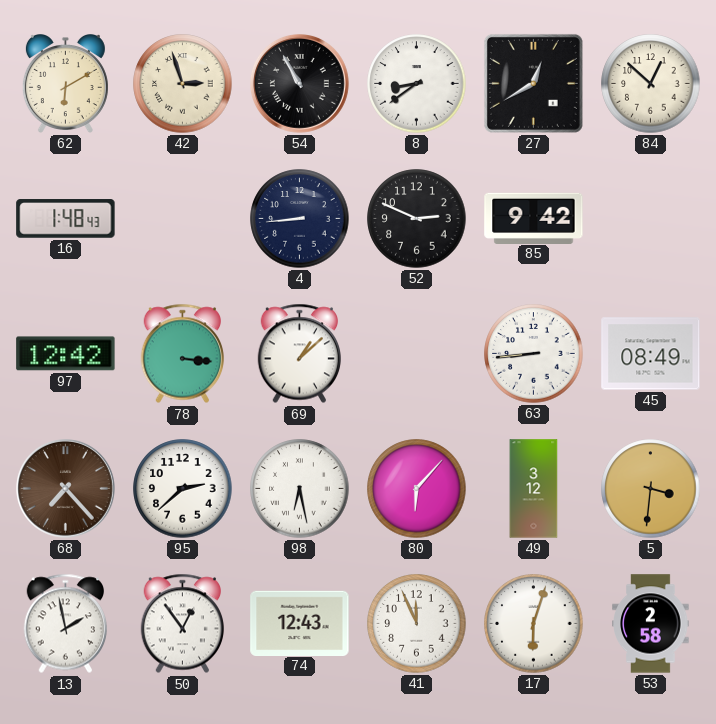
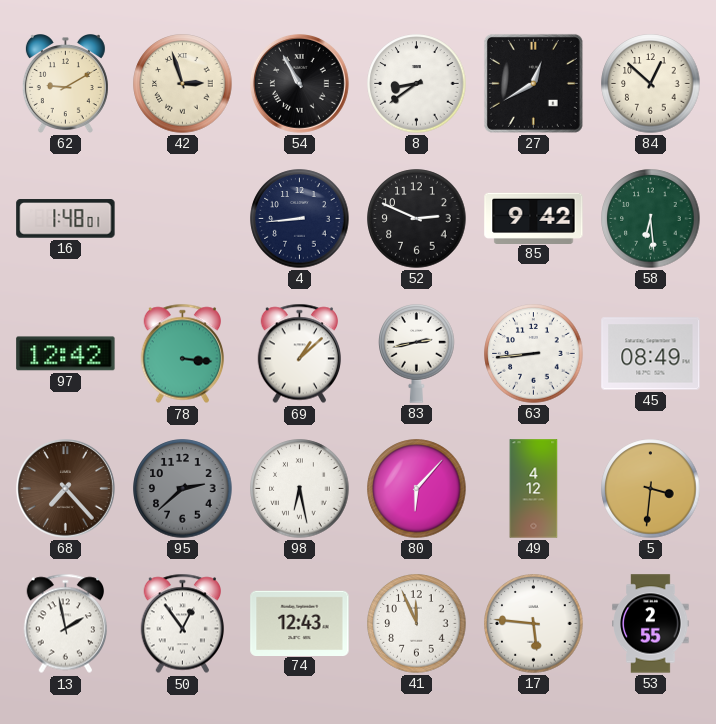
62: 6:10 -> 9:10
16: 1:48:43 -> 1:48:01
58: none -> 6:29
83: none -> 2:43
95 dial: white -> grey
49: 3:12 -> 4:12
17: 6:03 -> 5:46
53: 2:58 -> 2:55
